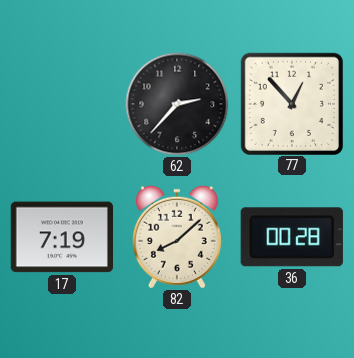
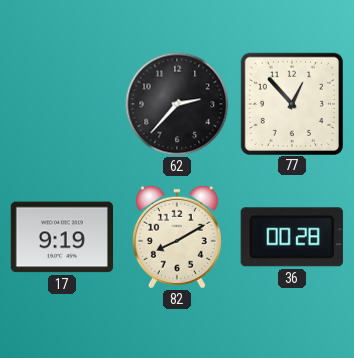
17: 7:19 -> 9:19
82: 8:08 -> 8:10
